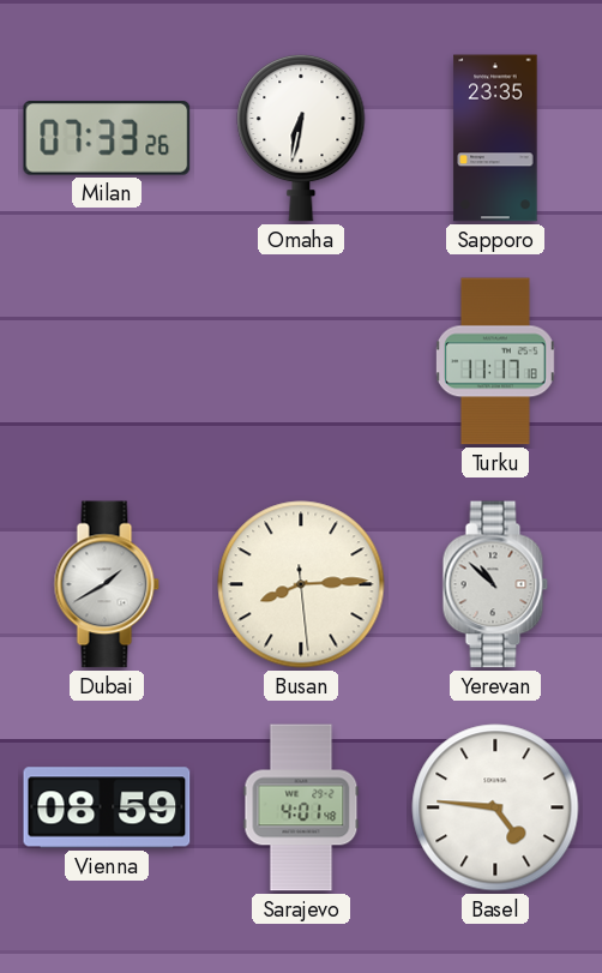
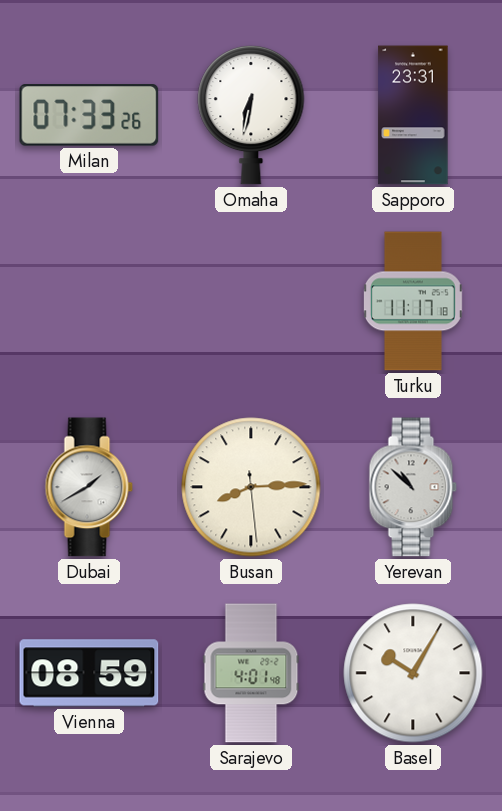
Sapporo: 23:35 -> 23:31
Basel: 4:46 -> 10:05
